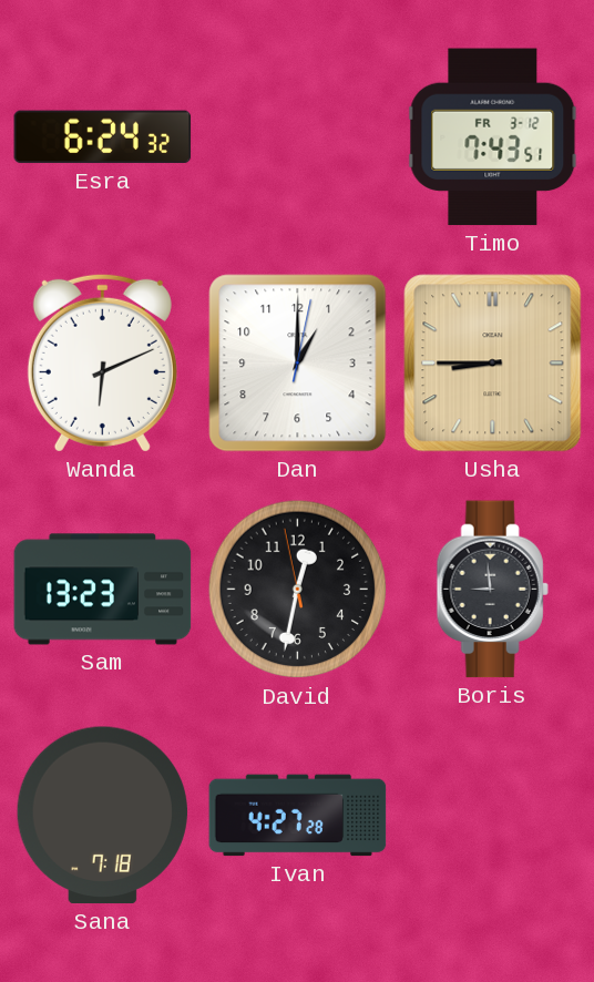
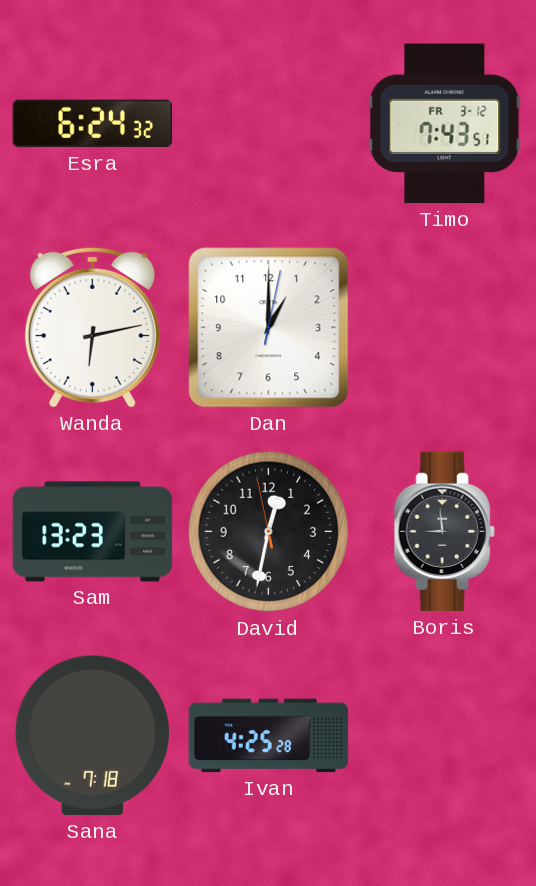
Wanda: 6:11 -> 6:13
Usha: 8:45 -> none
Ivan: 4:27 -> 4:25
